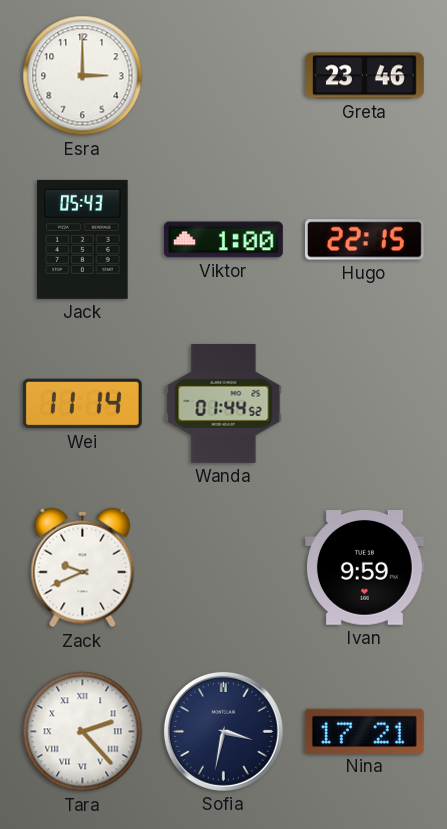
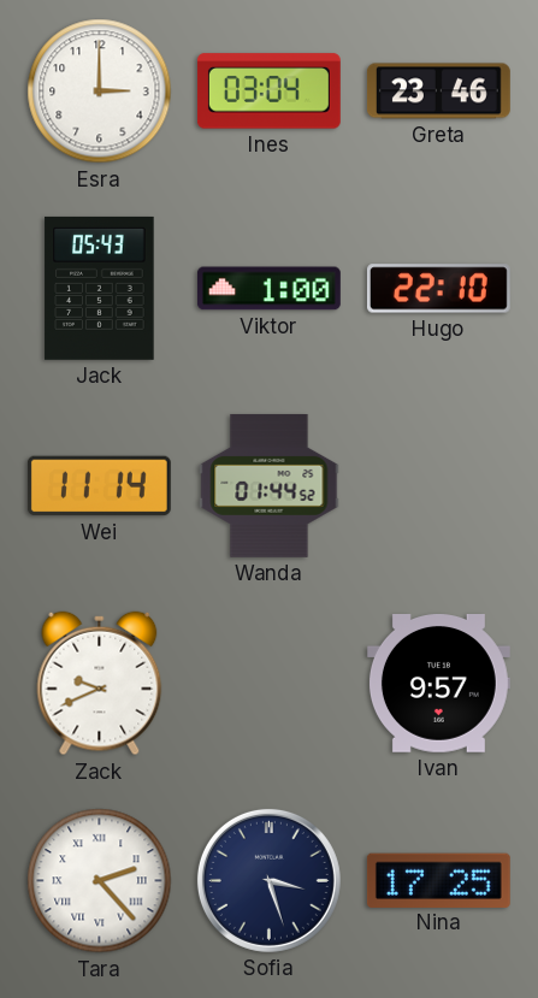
Ines: none -> 03:04
Hugo: 22:15 -> 22:10
Ivan: 9:59 -> 9:57
Sofia: 3:32 -> 3:27
Nina: 17:21 -> 17:25
